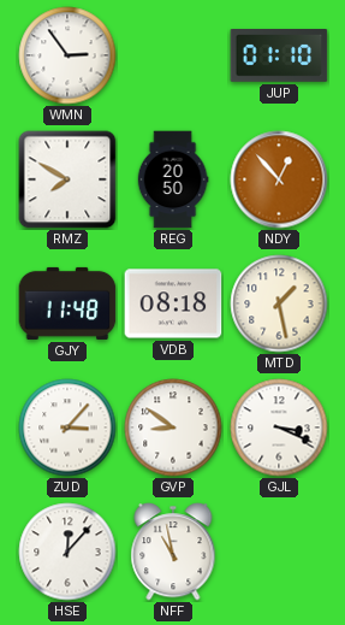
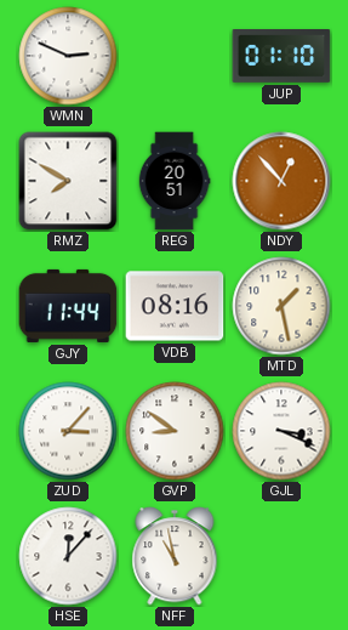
WMN: 2:54 -> 2:49
REG: 20:50 -> 20:51
GJY: 11:48 -> 11:44
VDB: 08:18 -> 08:16
